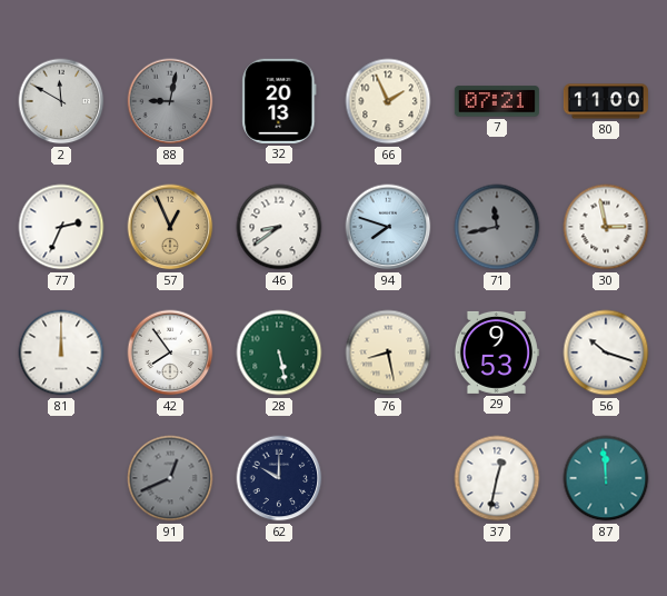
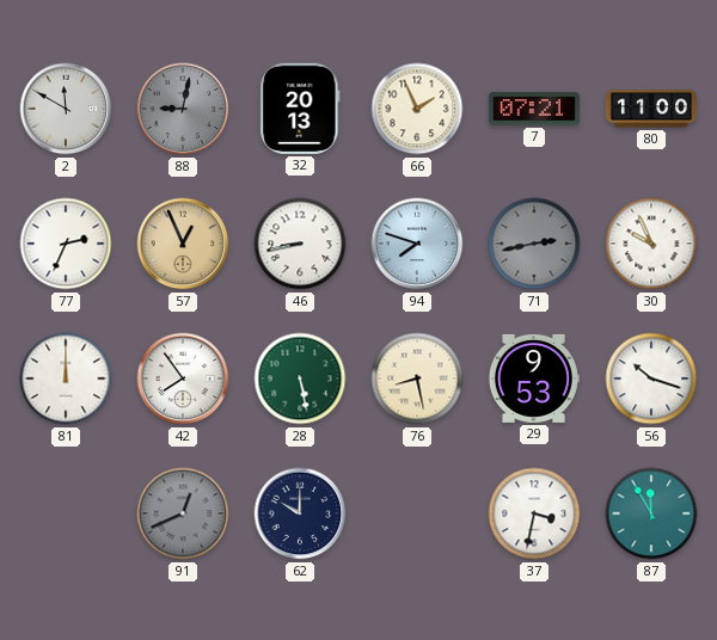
46: 8:39 -> 8:43
71: 11:43 -> 2:43
30: 2:58 -> 9:56
37: 12:32 -> 3:32
87: 11:59 -> 11:55
